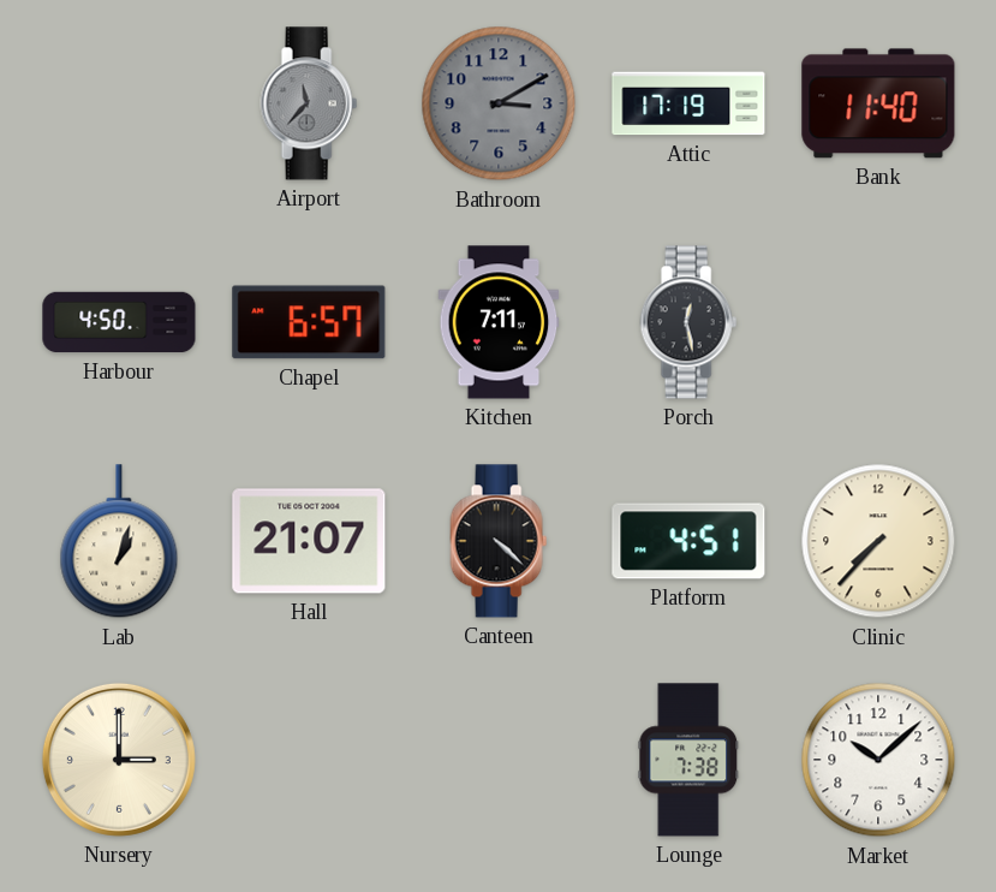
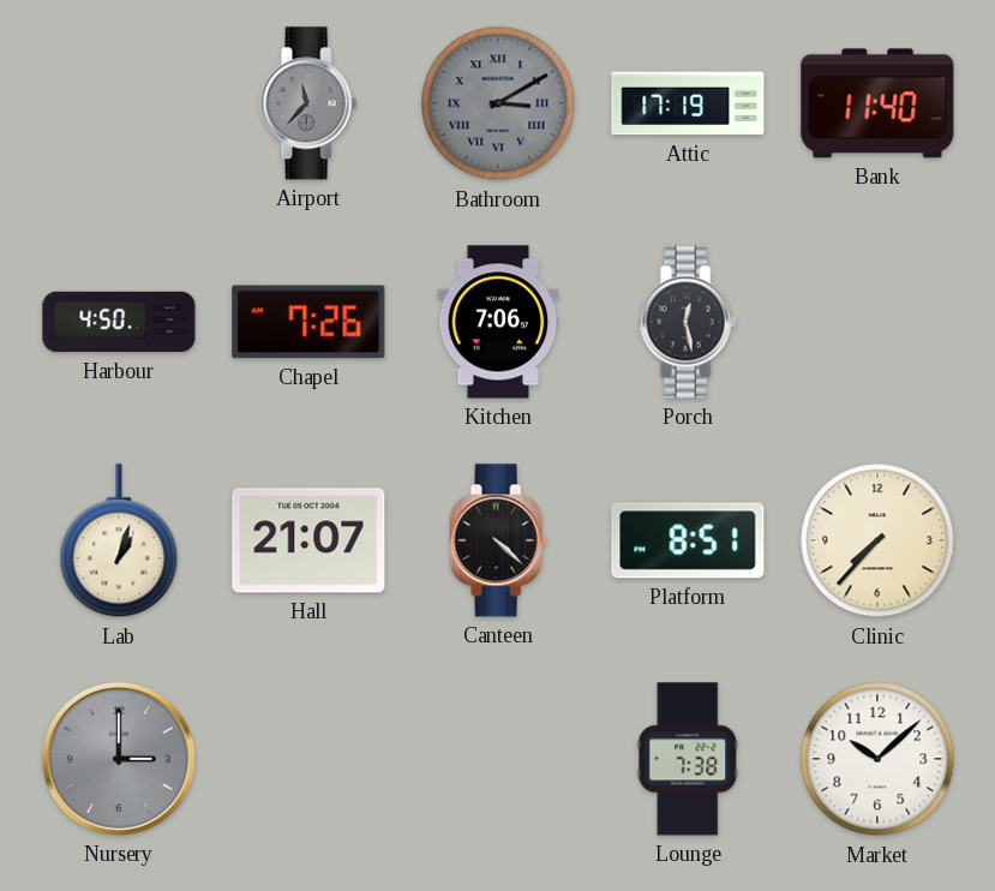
Bathroom numerals: Arabic -> Roman
Chapel: 6:57 -> 7:26
Kitchen: 7:11 -> 7:06
Platform: 4:51 -> 8:51
Nursery dial: cream -> grey
